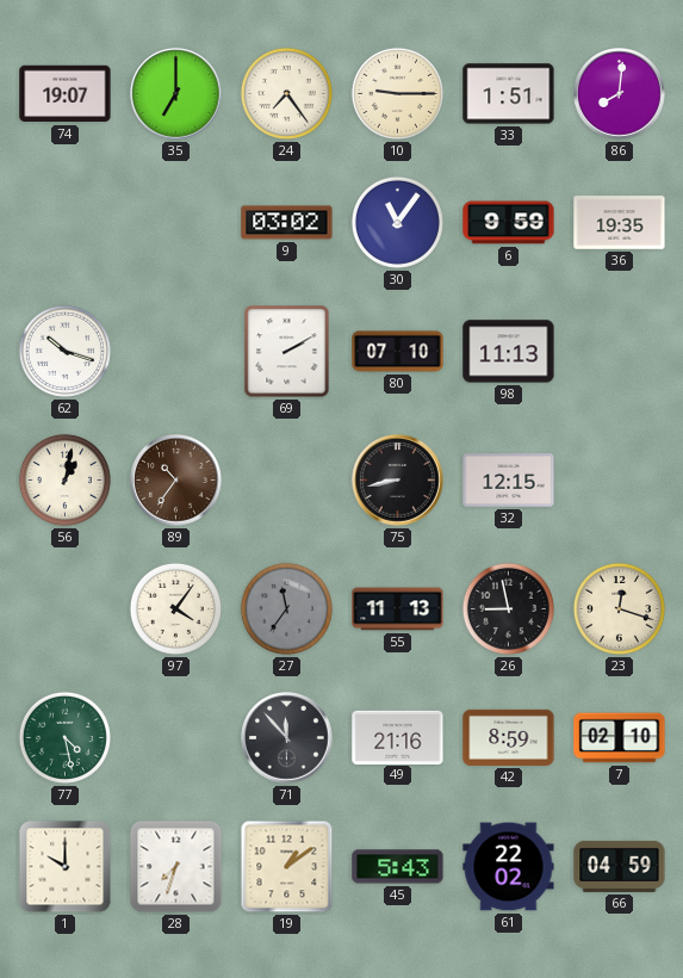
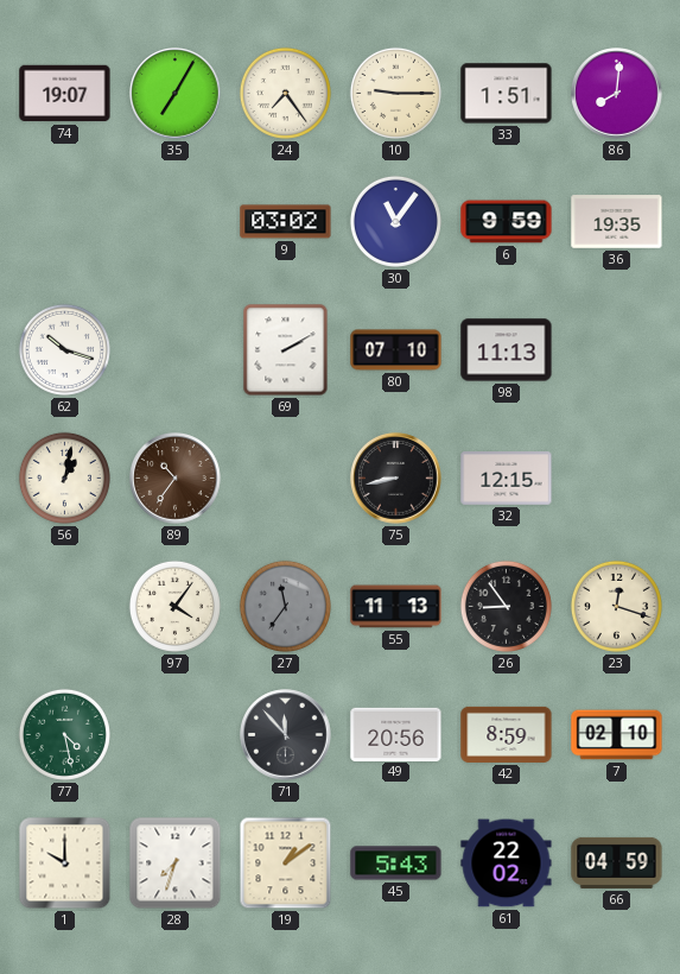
35: 7:00 -> 7:05
26: 8:58 -> 8:54
49: 21:16 -> 20:56
